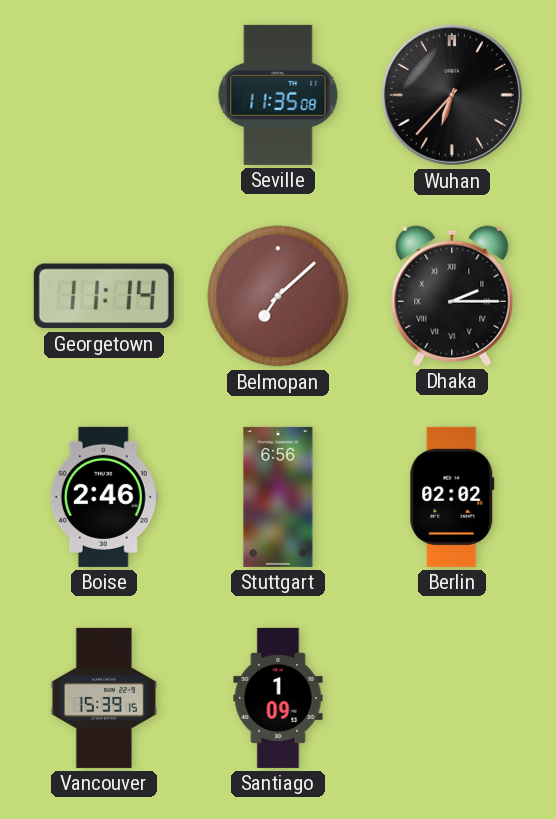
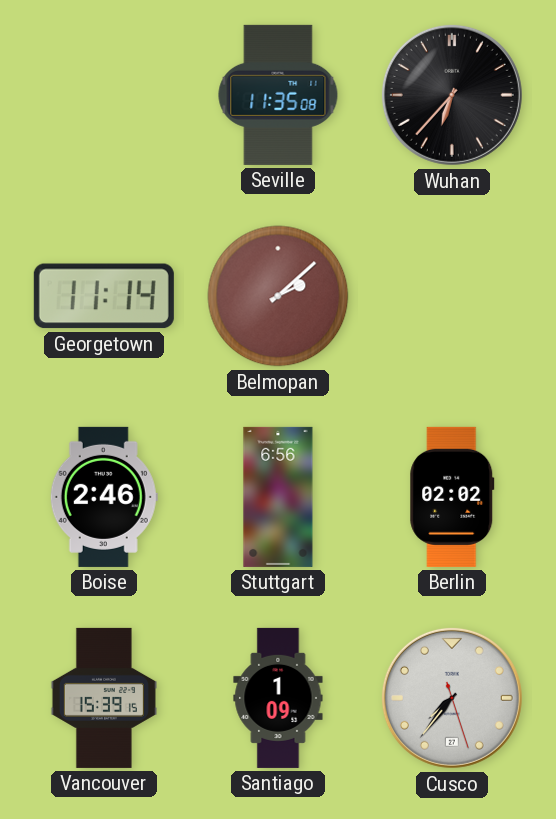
Belmopan: 7:08 -> 2:08
Dhaka: 2:15 -> none
Cusco: none -> 7:36
